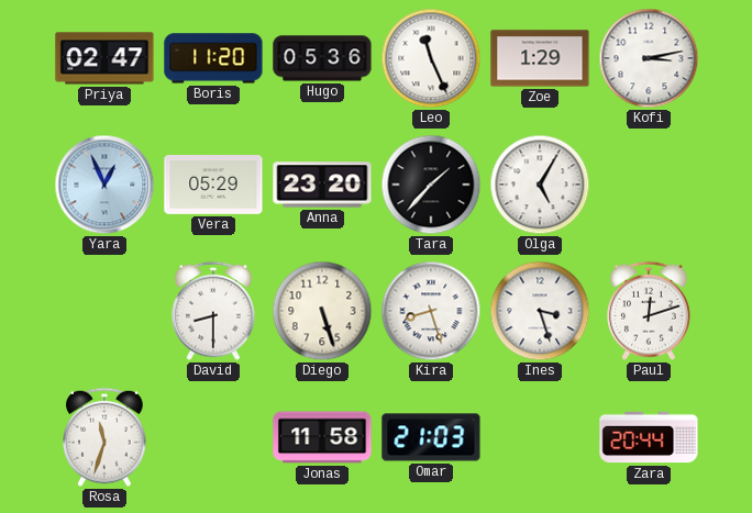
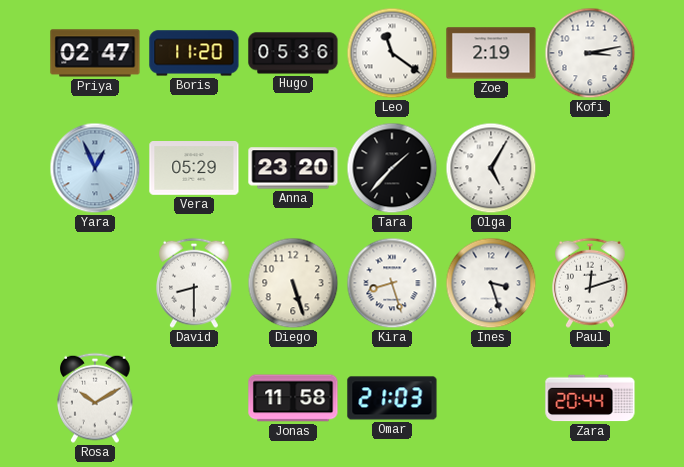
Leo: 11:26 -> 11:21
Zoe: 1:29 -> 2:19
Rosa: 11:33 -> 10:10
